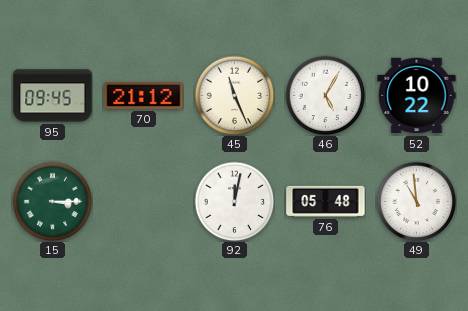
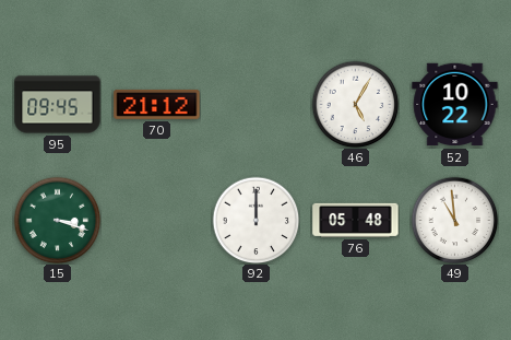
45: 11:26 -> none
15: 3:15 -> 3:18
92: 12:02 -> 12:00
